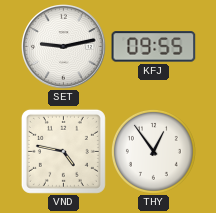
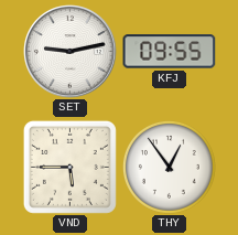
VND: 4:47 -> 5:45
